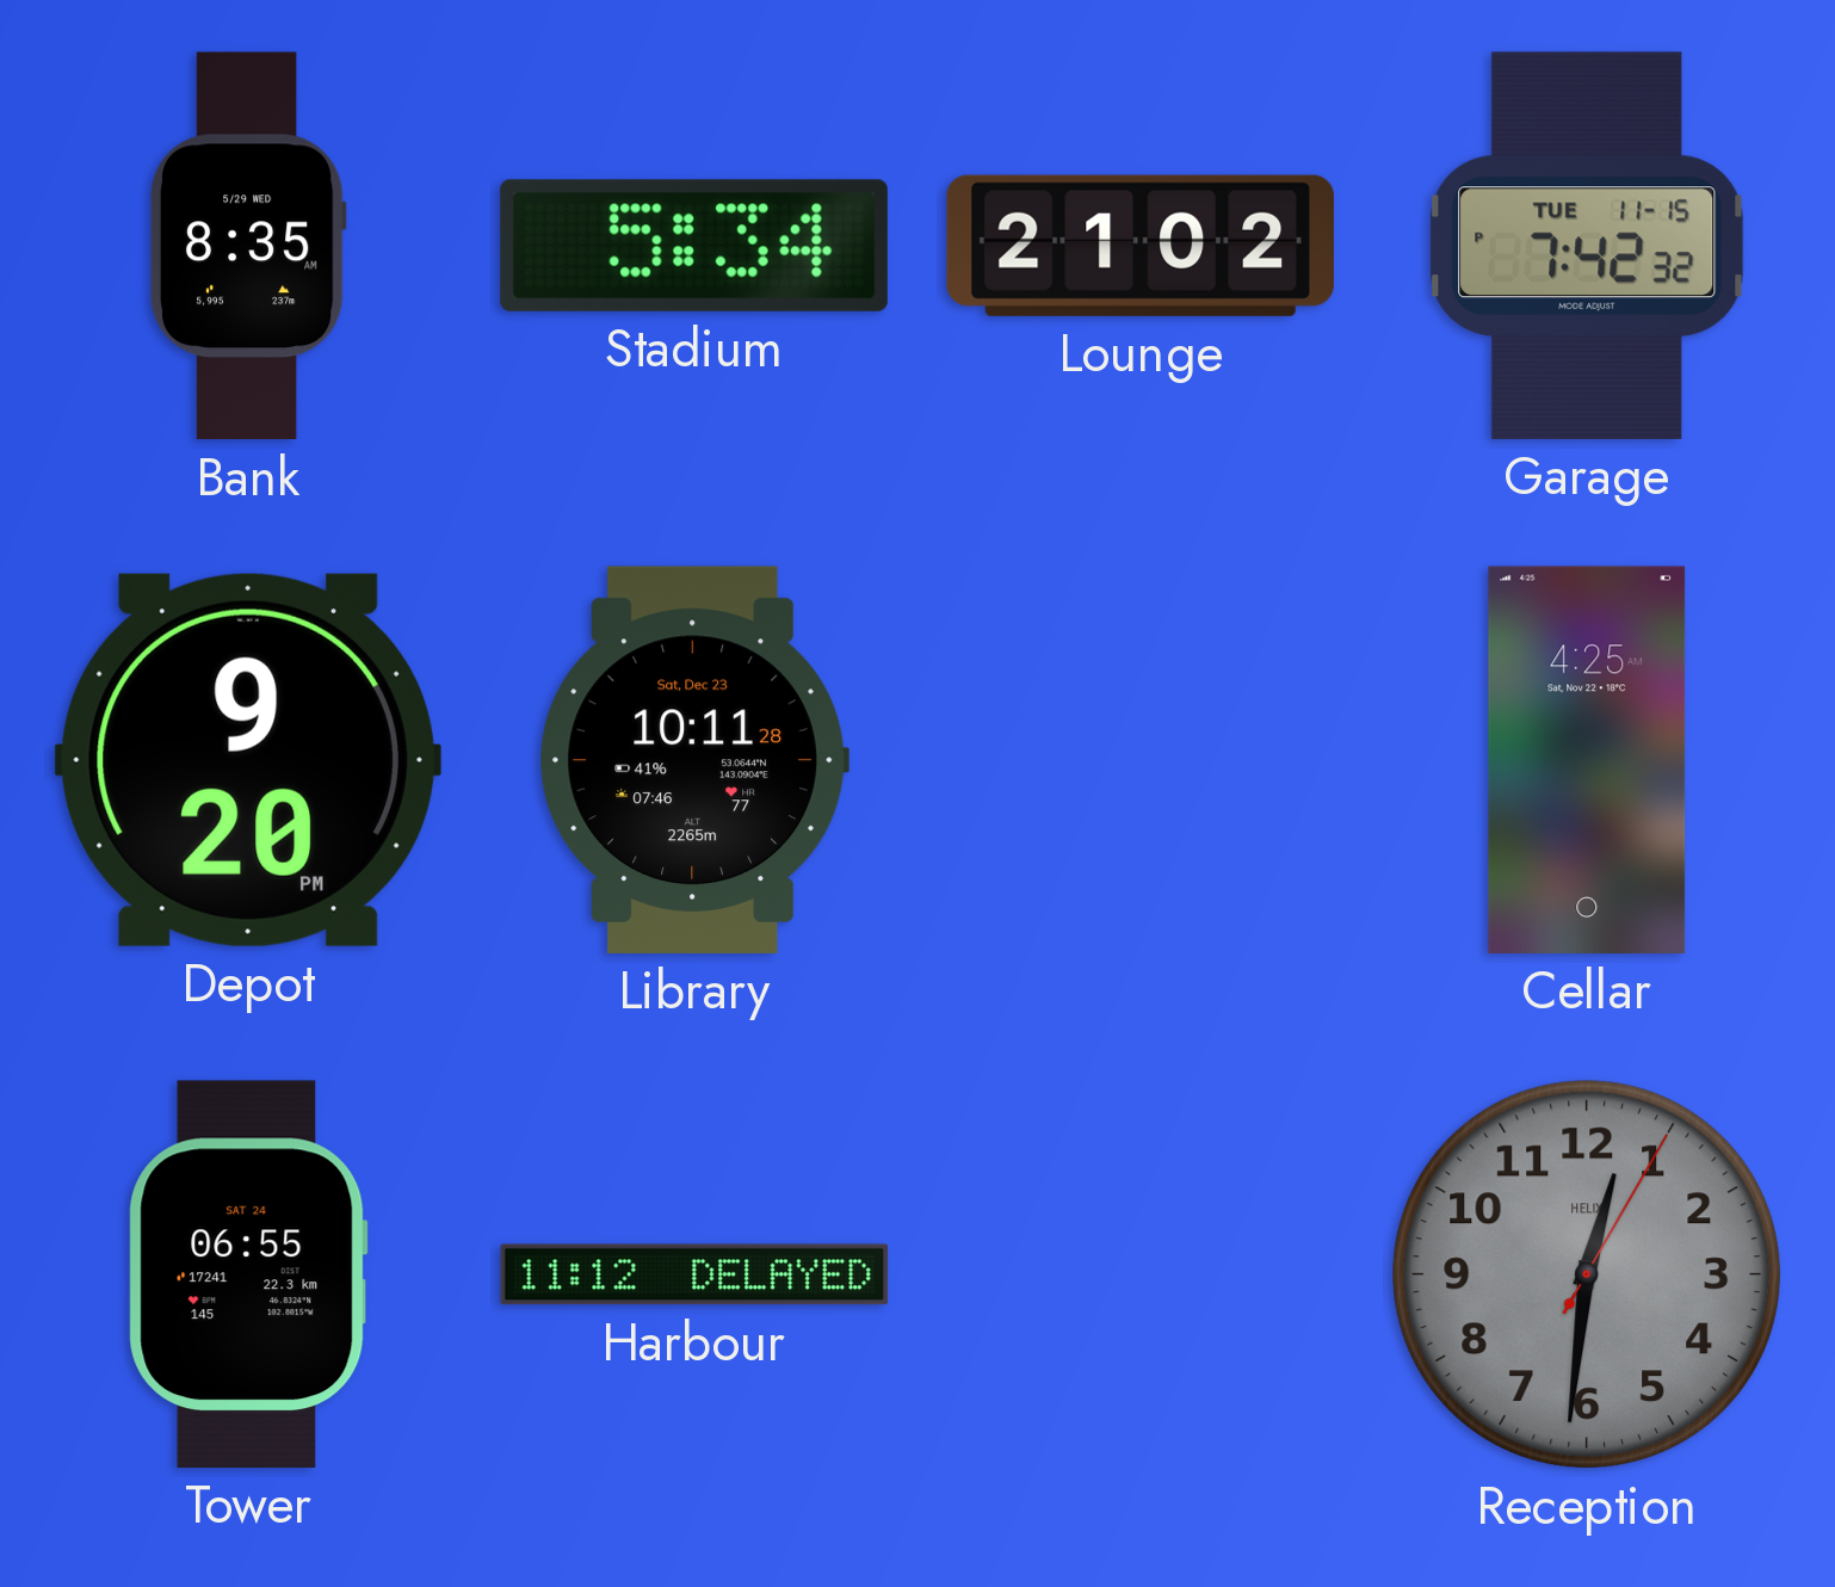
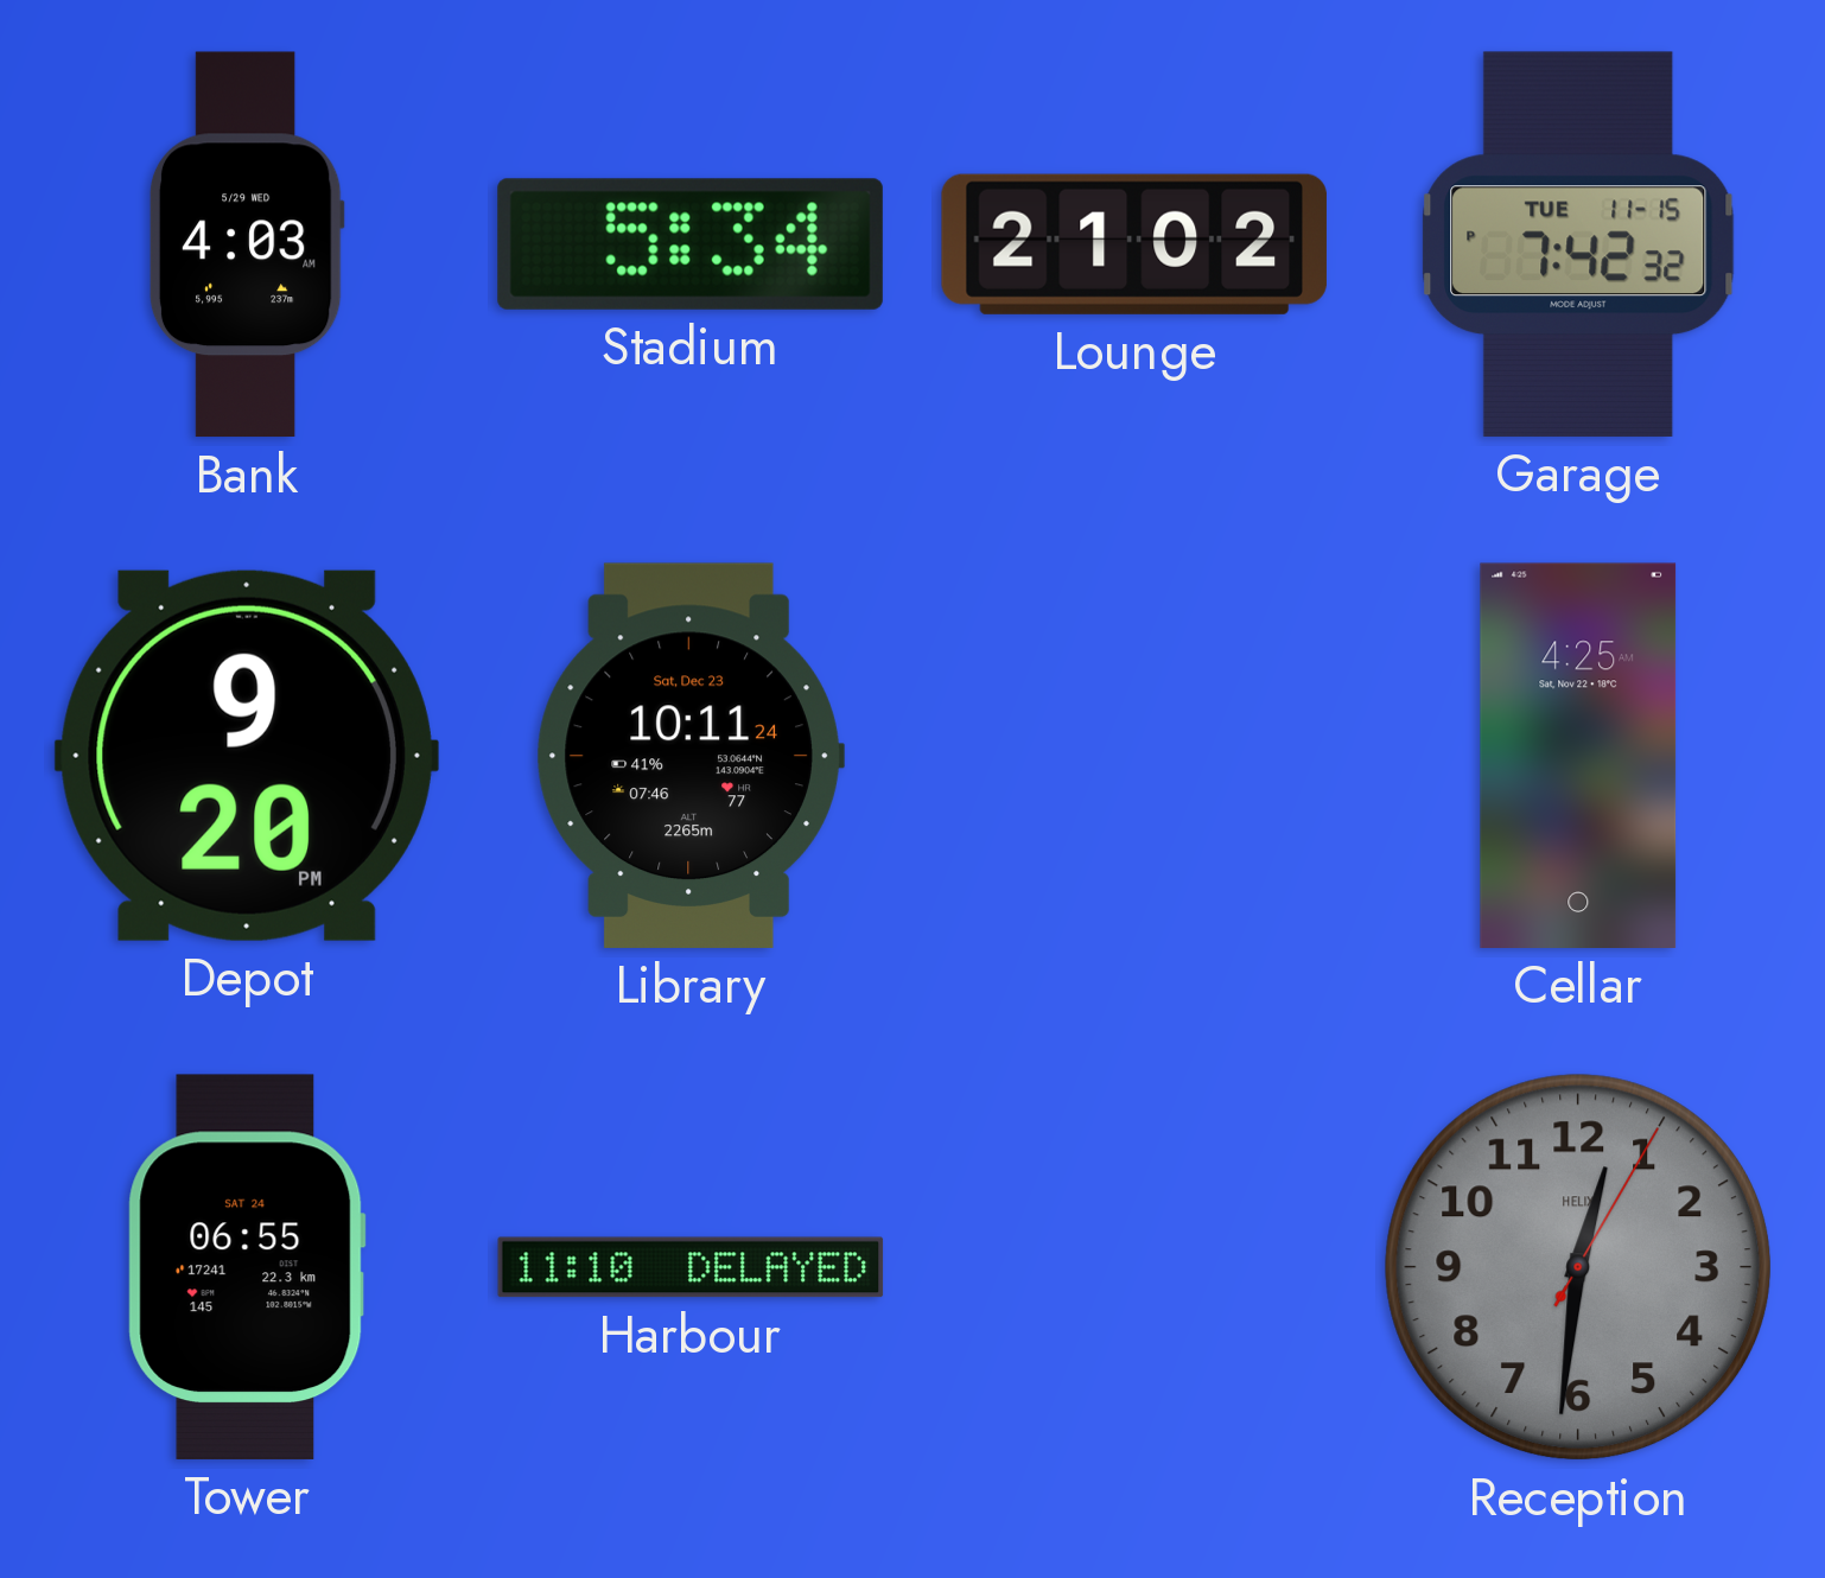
Bank: 8:35 -> 4:03
Library: 10:11:28 -> 10:11:24
Harbour: 11:12 -> 11:10
